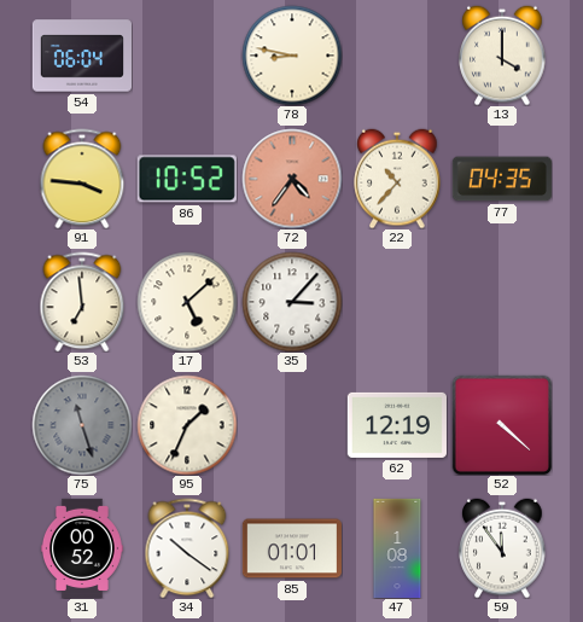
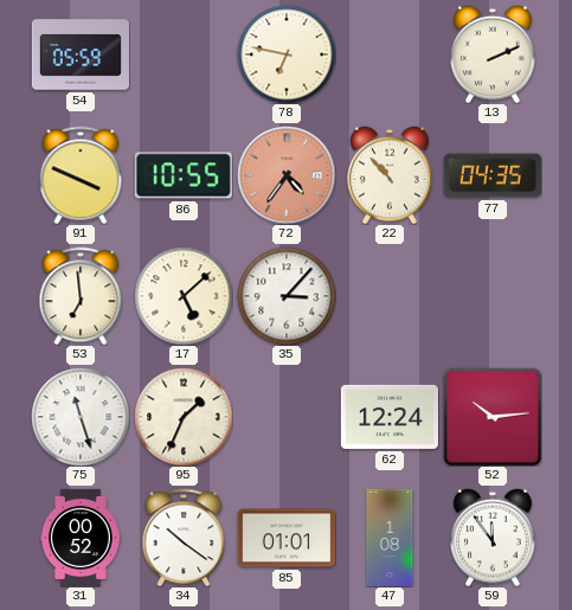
54: 06:04 -> 05:59
78: 8:47 -> 6:47
13: 4:00 -> 2:11
91: 3:46 -> 3:49
86: 10:52 -> 10:55
22: 10:37 -> 10:53
75 dial: grey -> white
62: 12:19 -> 12:24
52: 4:22 -> 10:14
